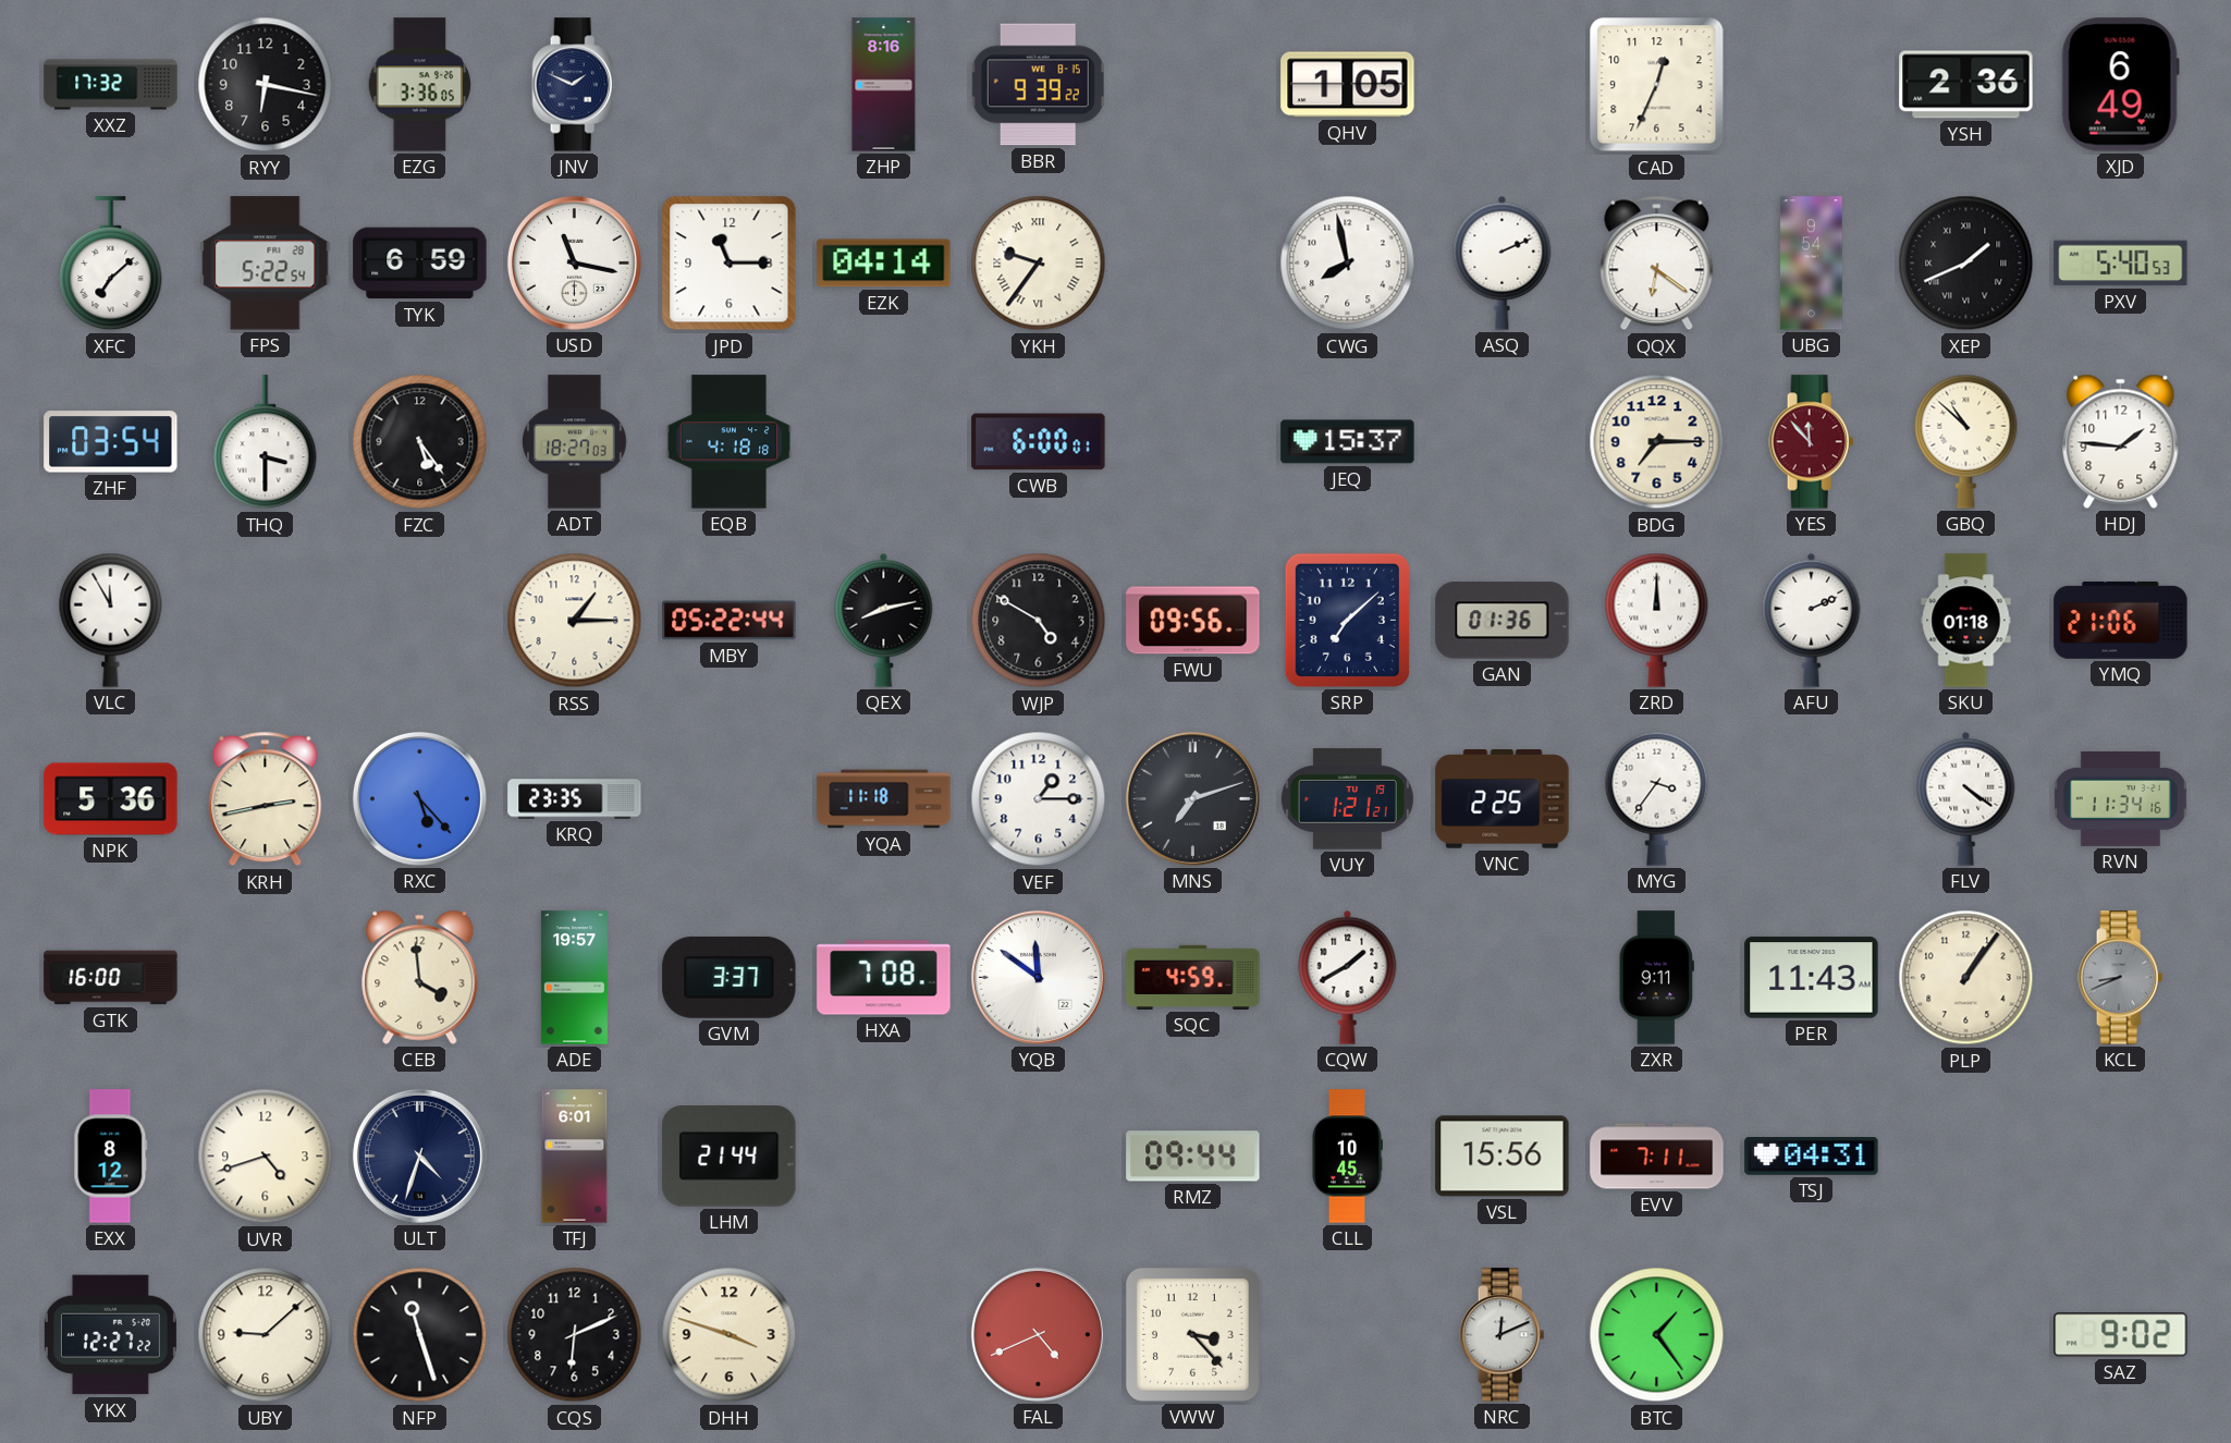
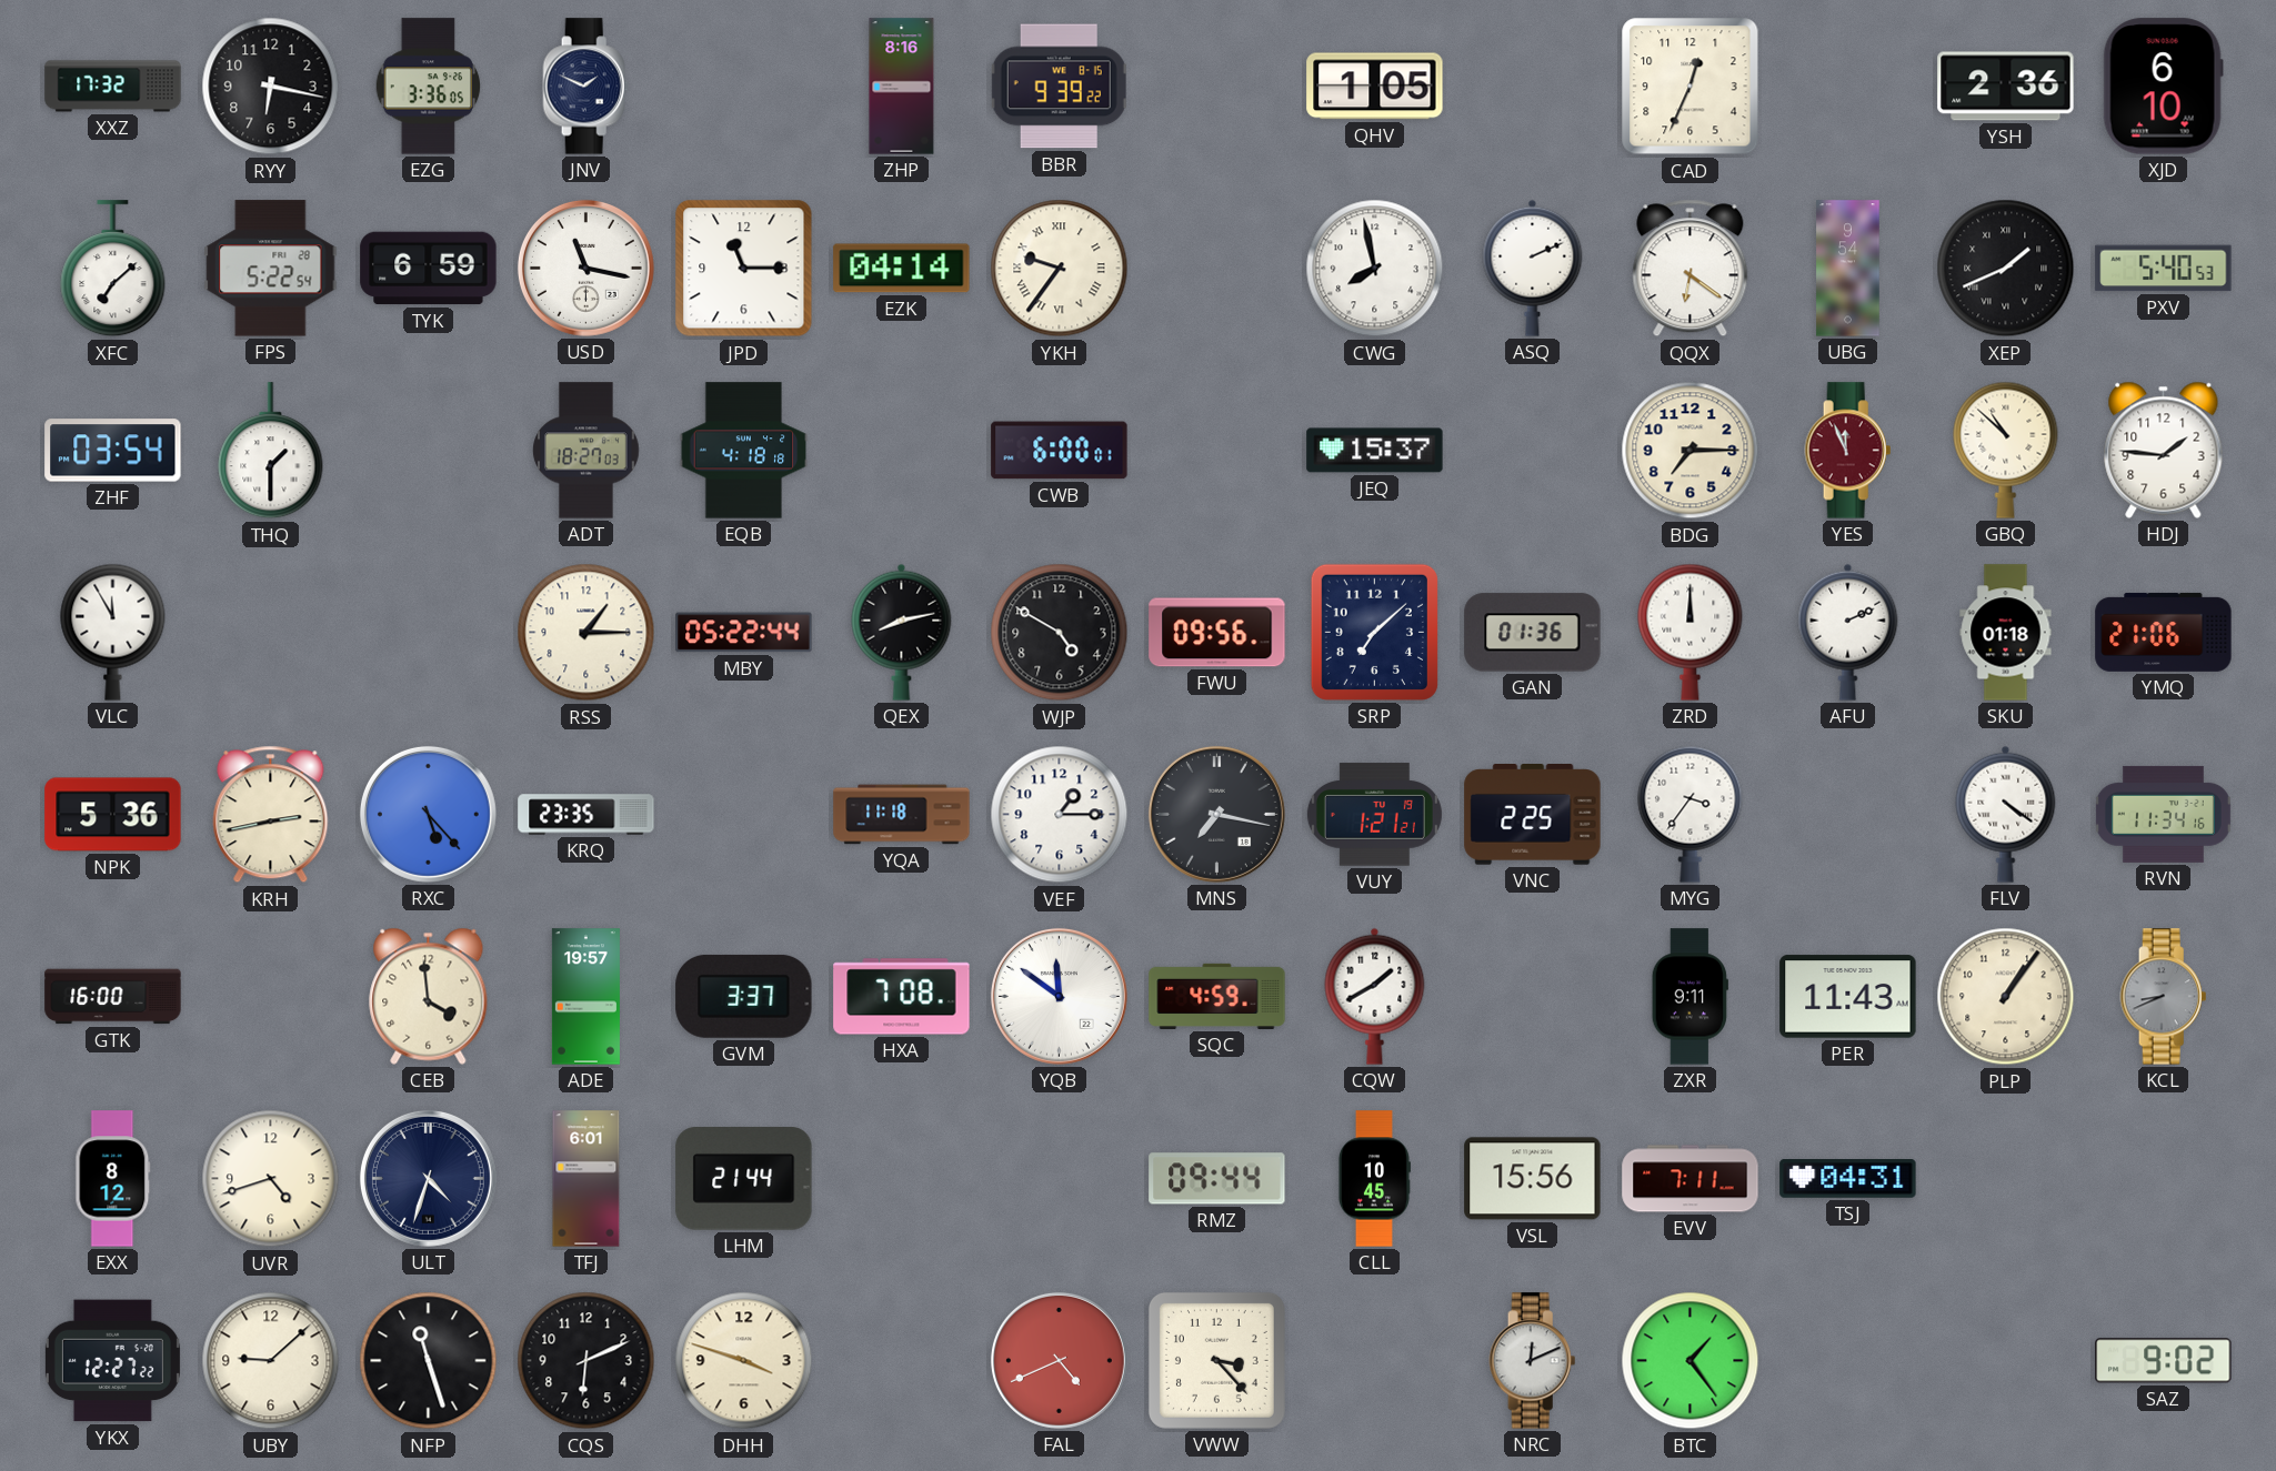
XJD: 6:49 -> 6:10
THQ: 3:30 -> 1:30
FZC: 5:24 -> none
YES: 11:53 -> 11:56
MNS: 7:12 -> 7:17
